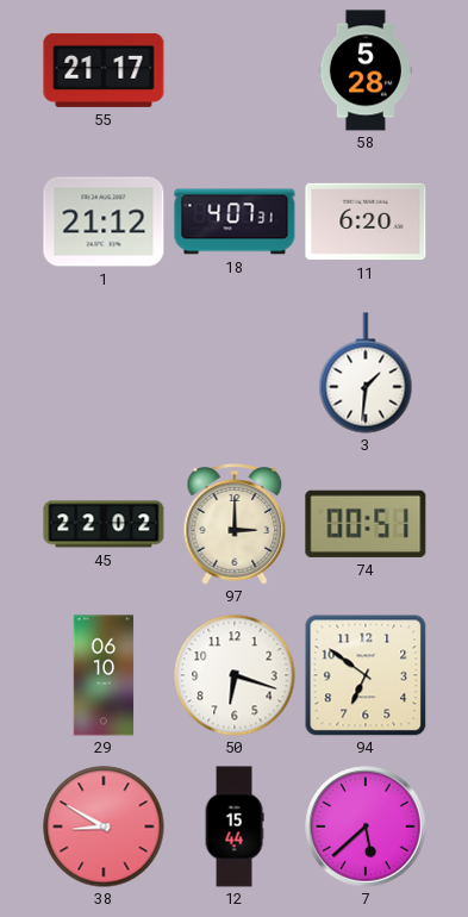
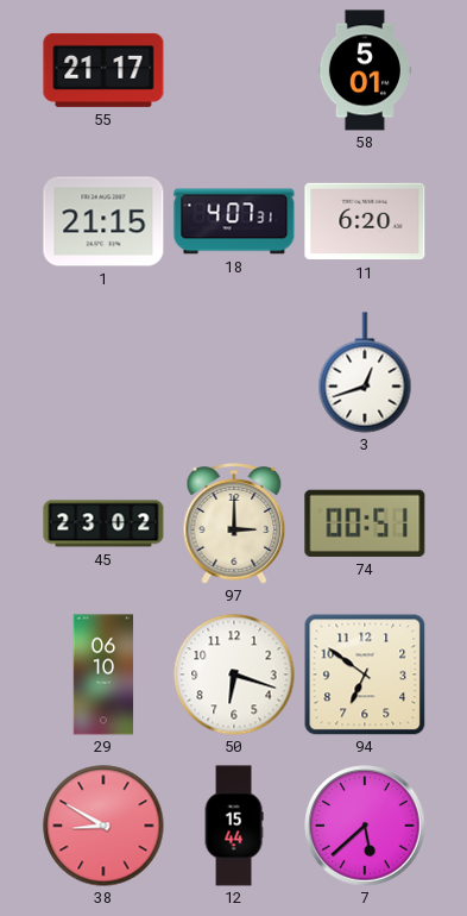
58: 5:28 -> 5:01
1: 21:12 -> 21:15
3: 1:31 -> 12:42
45: 22:02 -> 23:02
